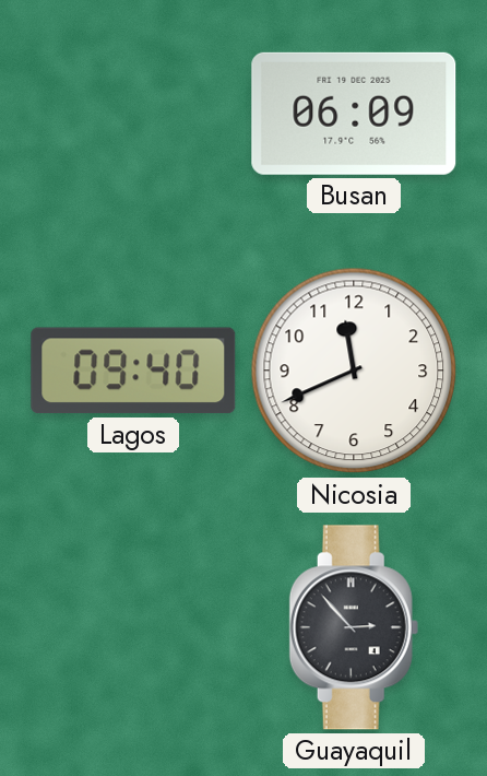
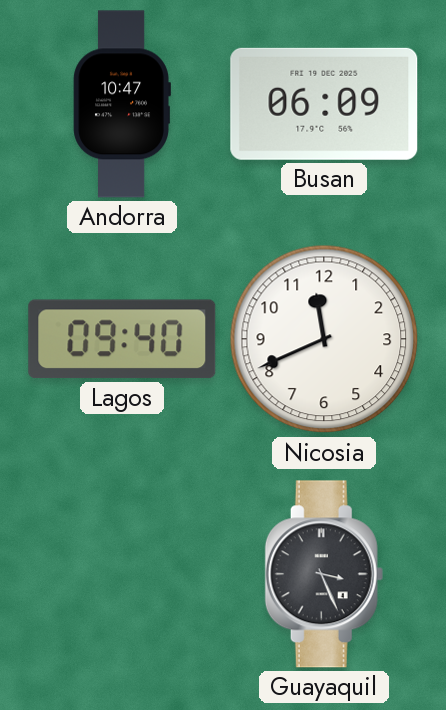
Andorra: none -> 10:47
Guayaquil: 2:53 -> 3:26
